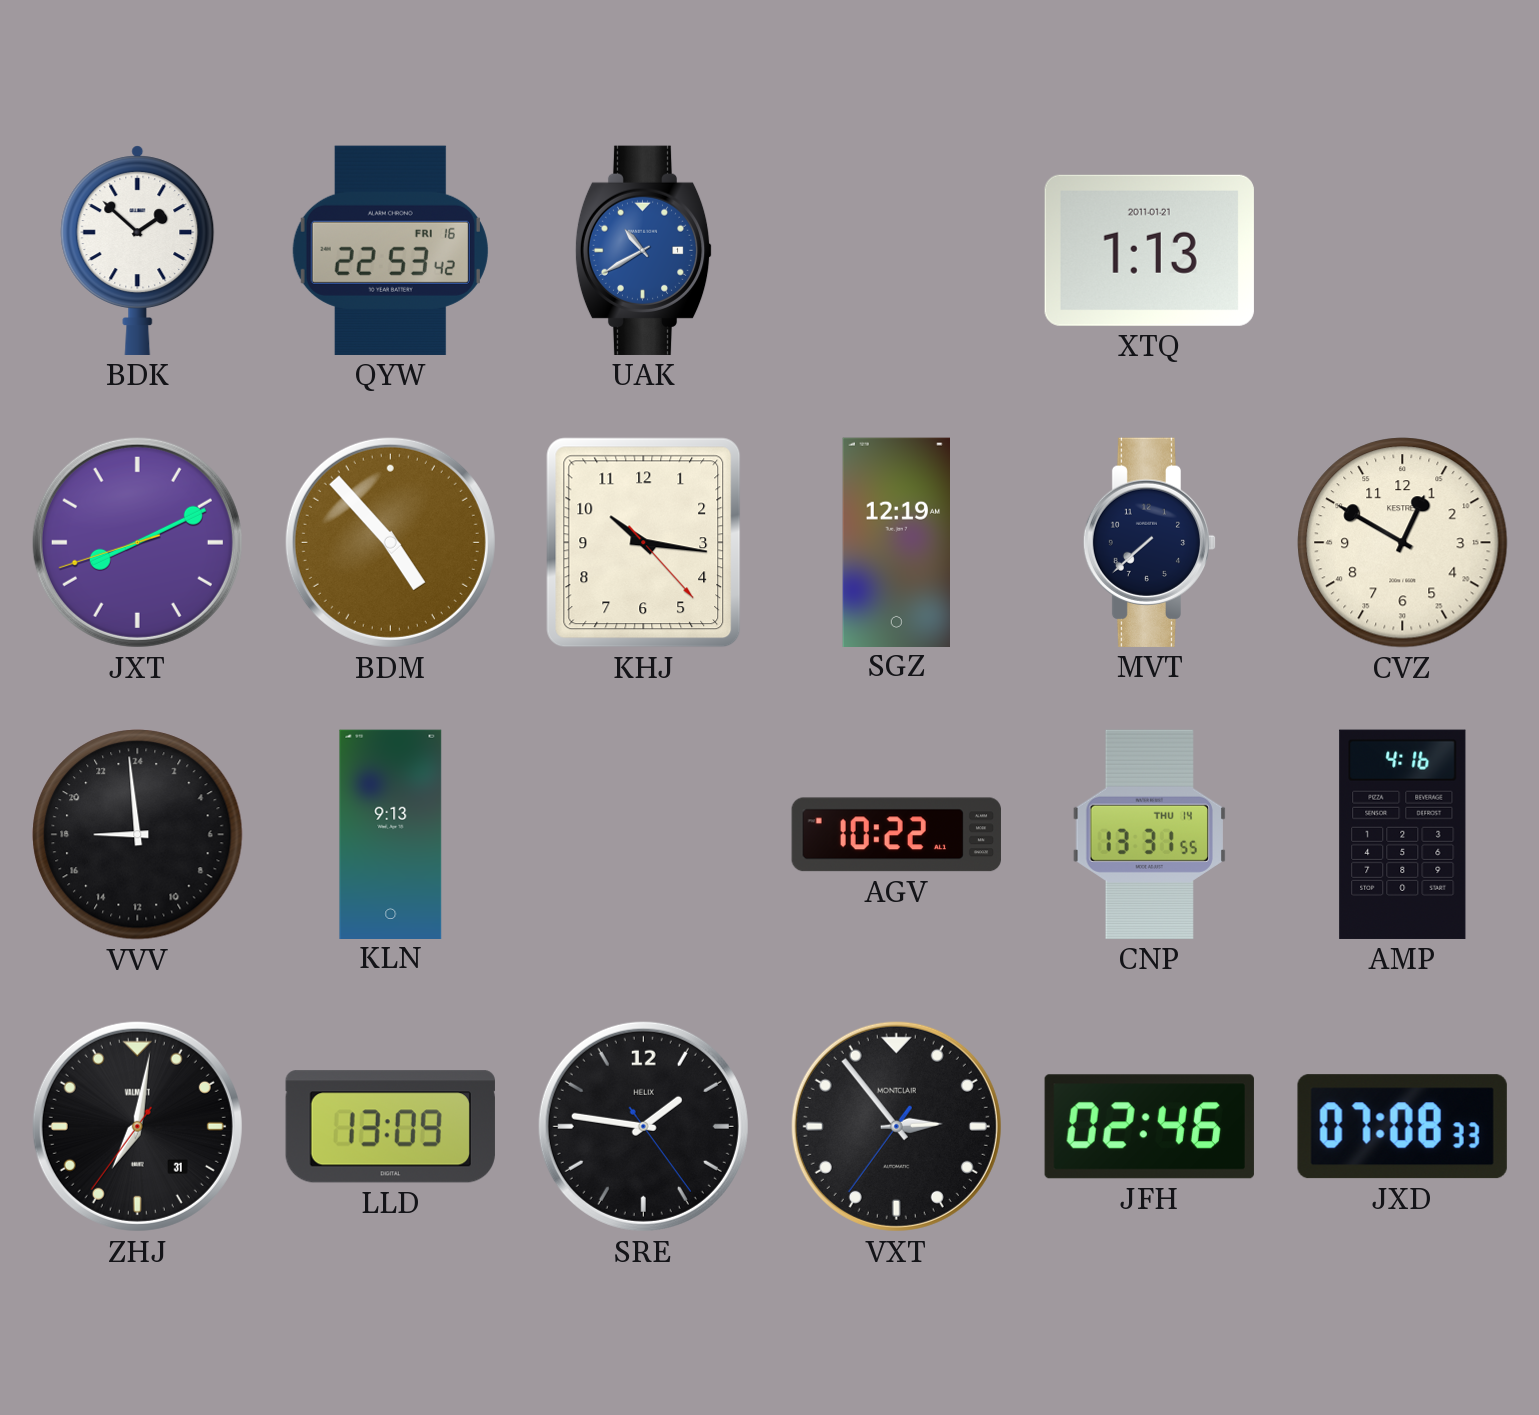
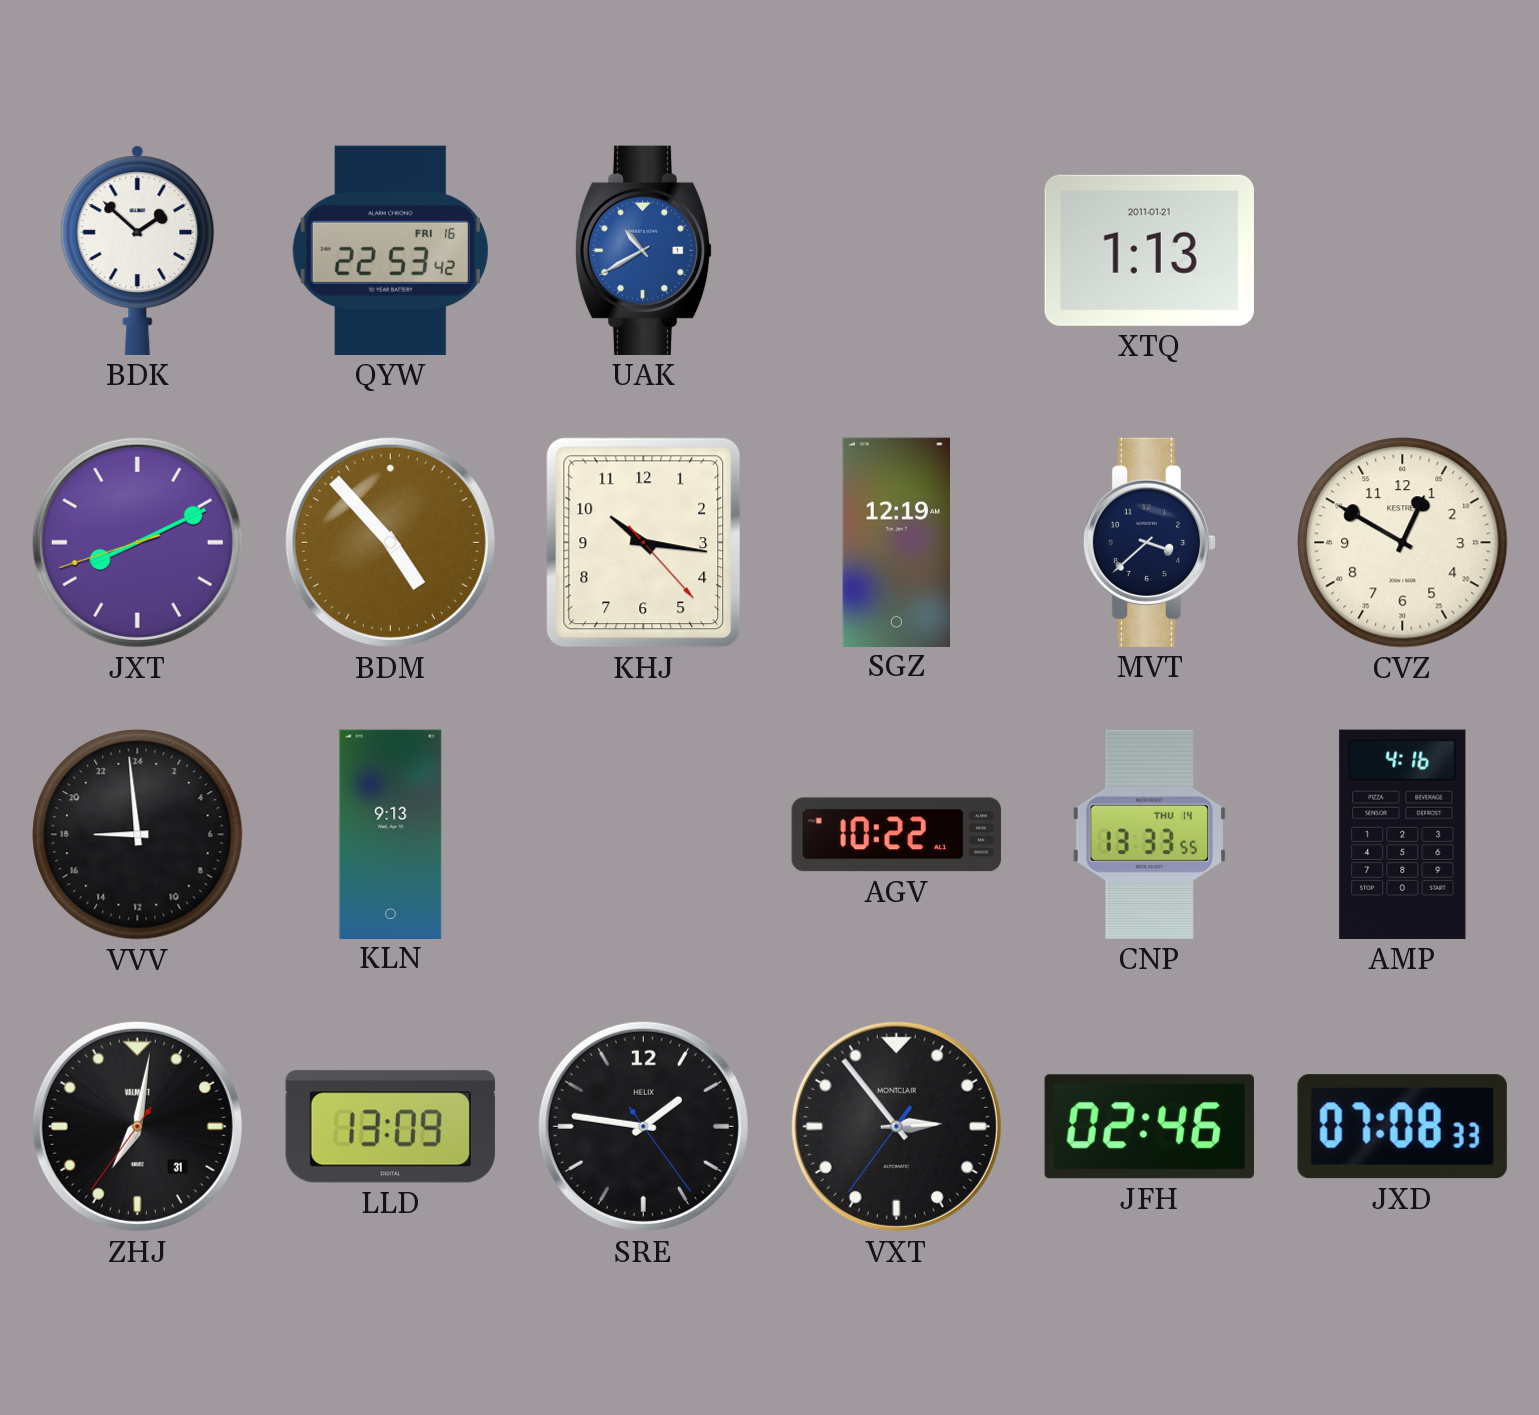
MVT: 7:38 -> 3:38
CNP: 13:31 -> 13:33
